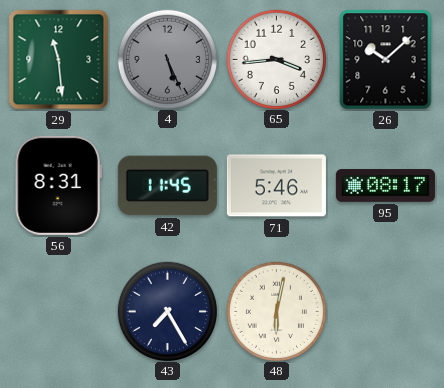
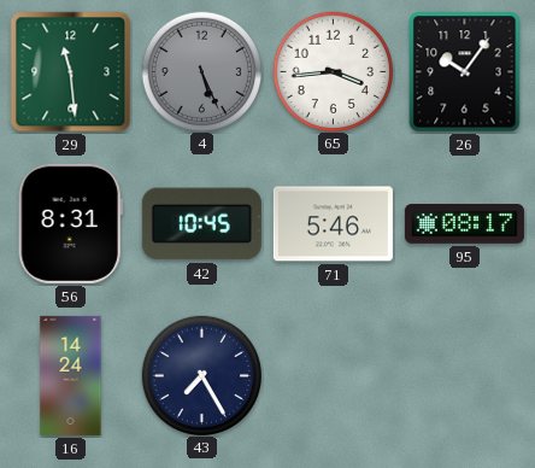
26: 10:08 -> 10:06
42: 11:45 -> 10:45
16: none -> 14:24
48: 6:02 -> none
